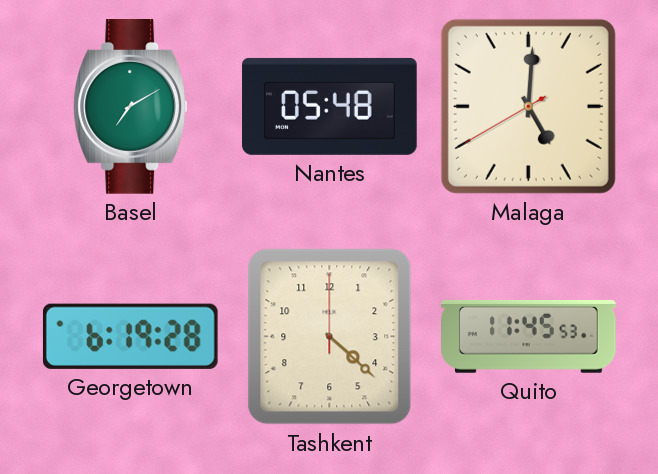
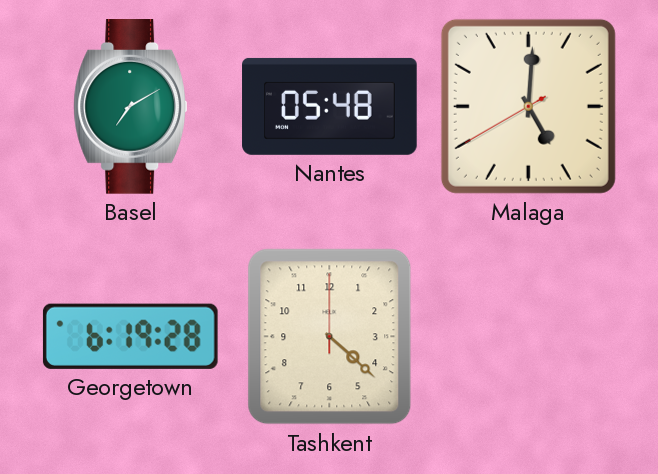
Quito: 11:45 -> none
